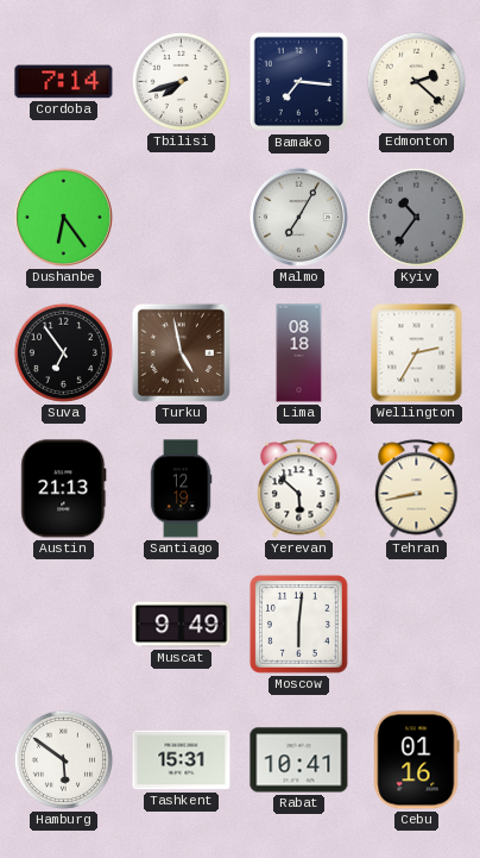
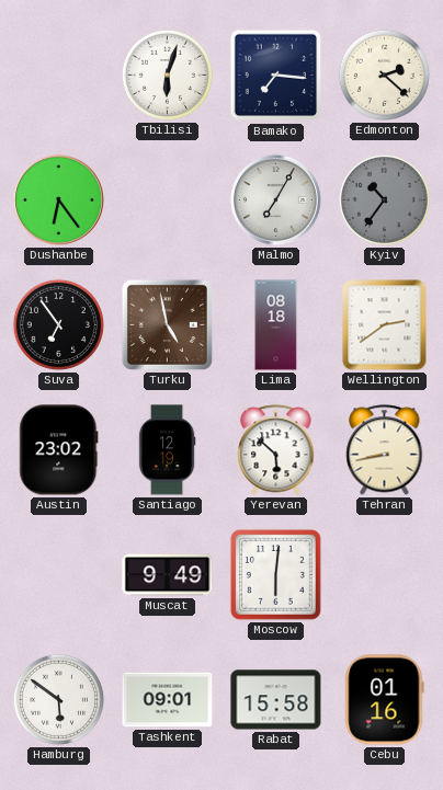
Cordoba: 7:14 -> none
Tbilisi: 7:42 -> 6:03
Wellington: 2:35 -> 2:39
Austin: 21:13 -> 23:02
Tashkent: 15:31 -> 09:01
Rabat: 10:41 -> 15:58
